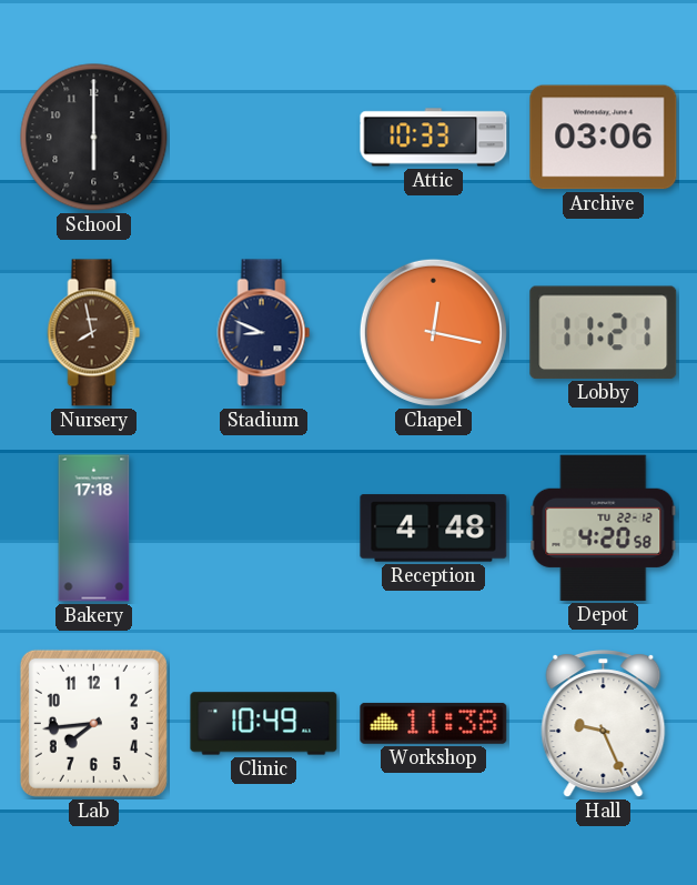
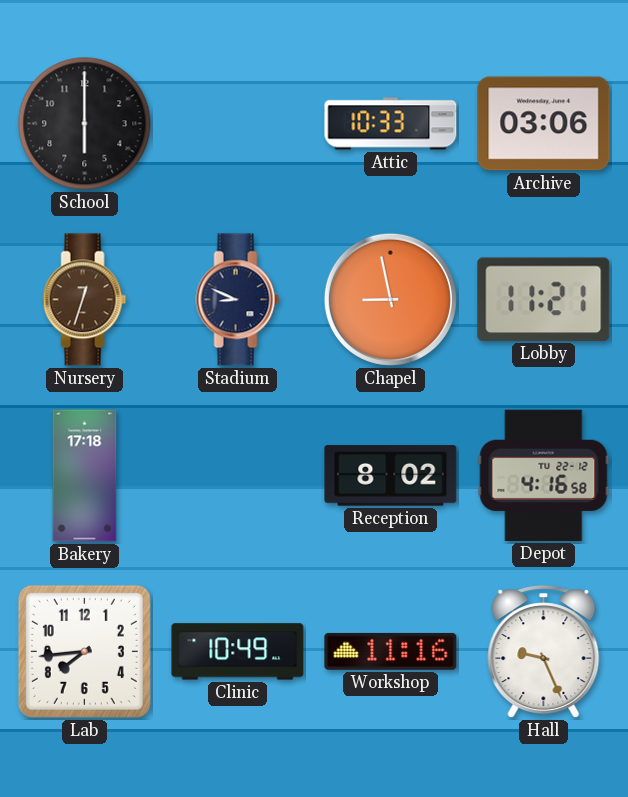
Nursery: 7:58 -> 12:33
Chapel: 12:17 -> 8:58
Reception: 4:48 -> 8:02
Depot: 4:20 -> 4:16
Workshop: 11:38 -> 11:16
